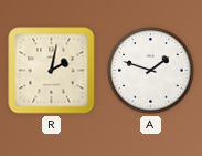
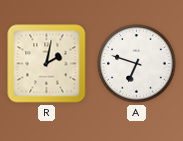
A: 1:48 -> 6:48
